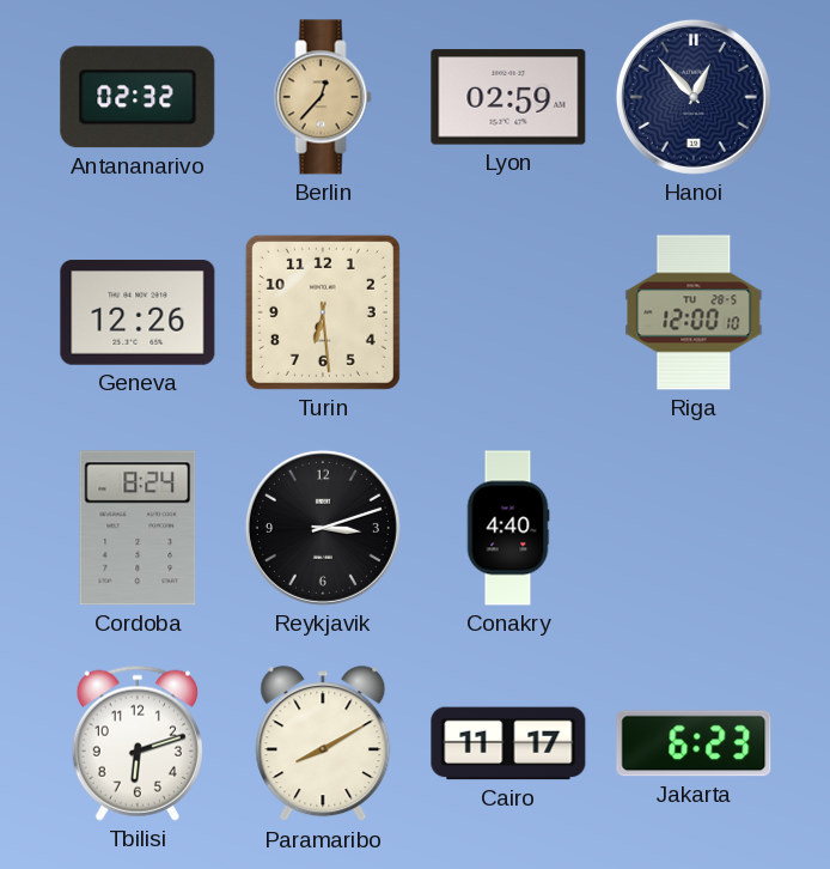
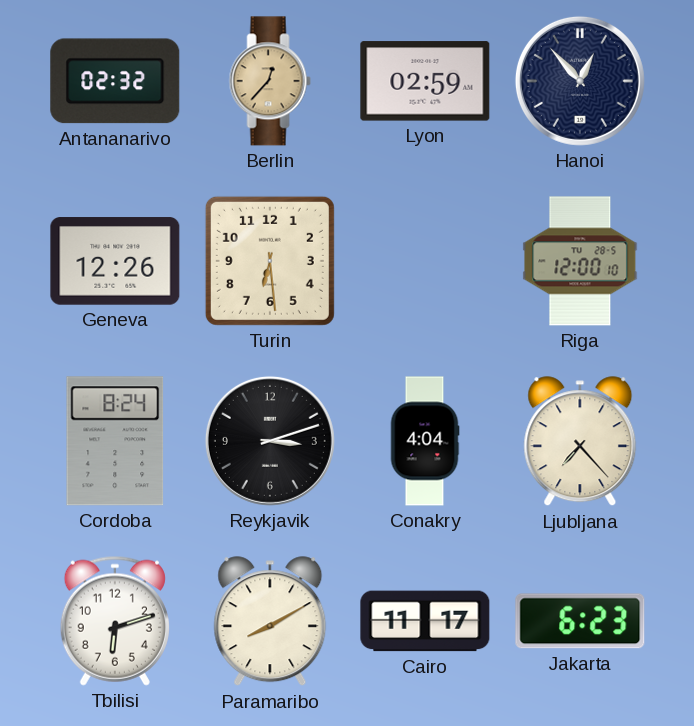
Conakry: 4:40 -> 4:04
Ljubljana: none -> 7:23
